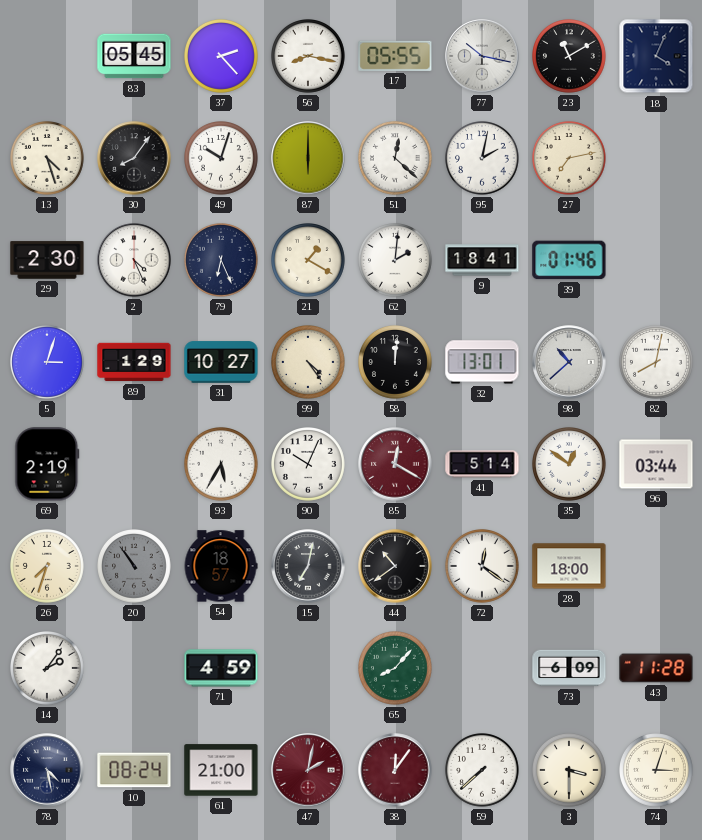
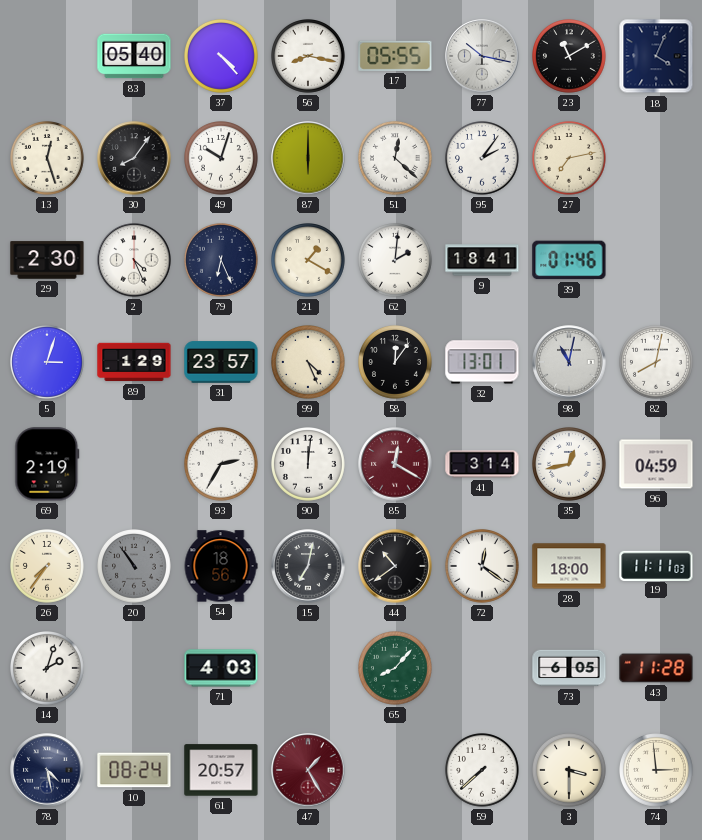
83: 05:45 -> 05:40
37: 2:23 -> 4:23
13: 4:27 -> 12:27
95: 2:02 -> 2:06
31: 10:27 -> 23:57
99: 4:24 -> 4:26
58: 12:01 -> 12:06
98: 10:38 -> 11:02
93: 5:35 -> 2:35
90: 10:04 -> 12:01
41: 5:14 -> 3:14
35: 12:51 -> 12:43
96: 03:44 -> 04:59
26: 7:33 -> 7:36
54: 18:57 -> 18:56
19: none -> 11:11
14: 2:06 -> 2:03
71: 4:59 -> 4:03
73: 6:09 -> 6:05
61: 21:00 -> 20:57
47: 2:02 -> 1:25
38: 12:06 -> none
74: 3:03 -> 2:59
